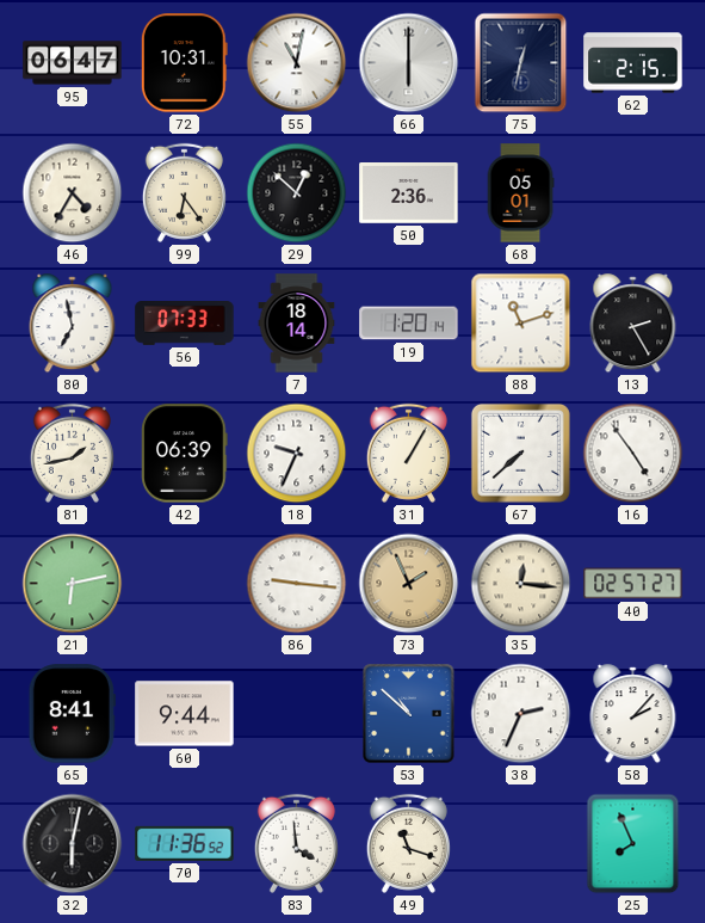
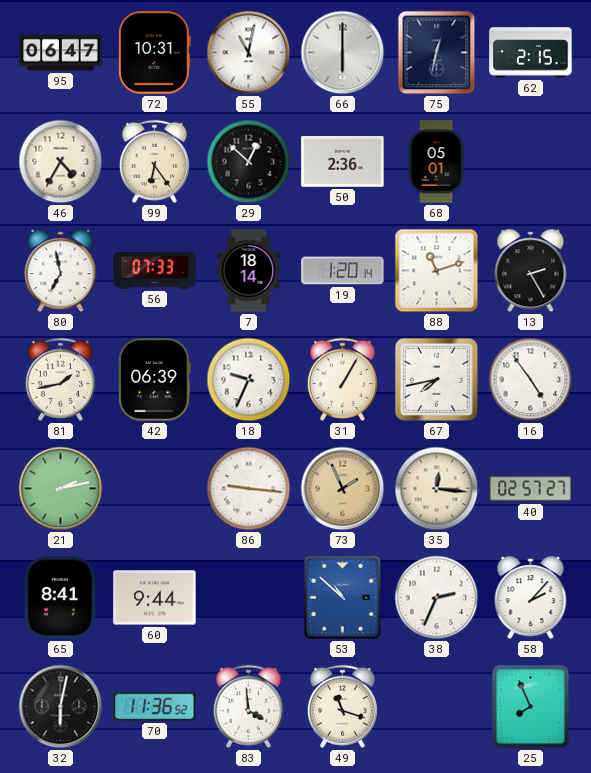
67: 7:38 -> 7:43
21: 6:13 -> 2:13
